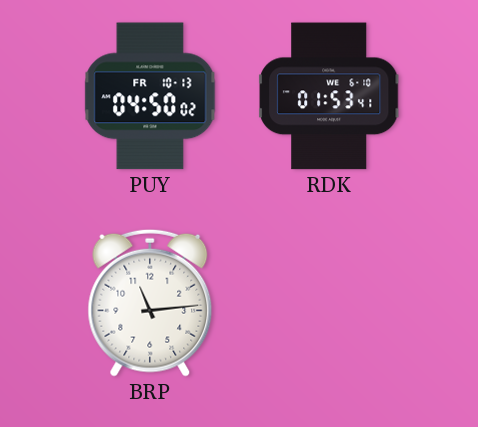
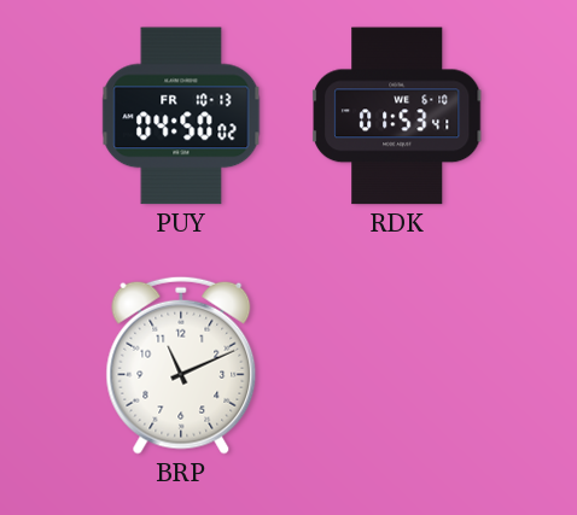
BRP: 11:14 -> 11:11
